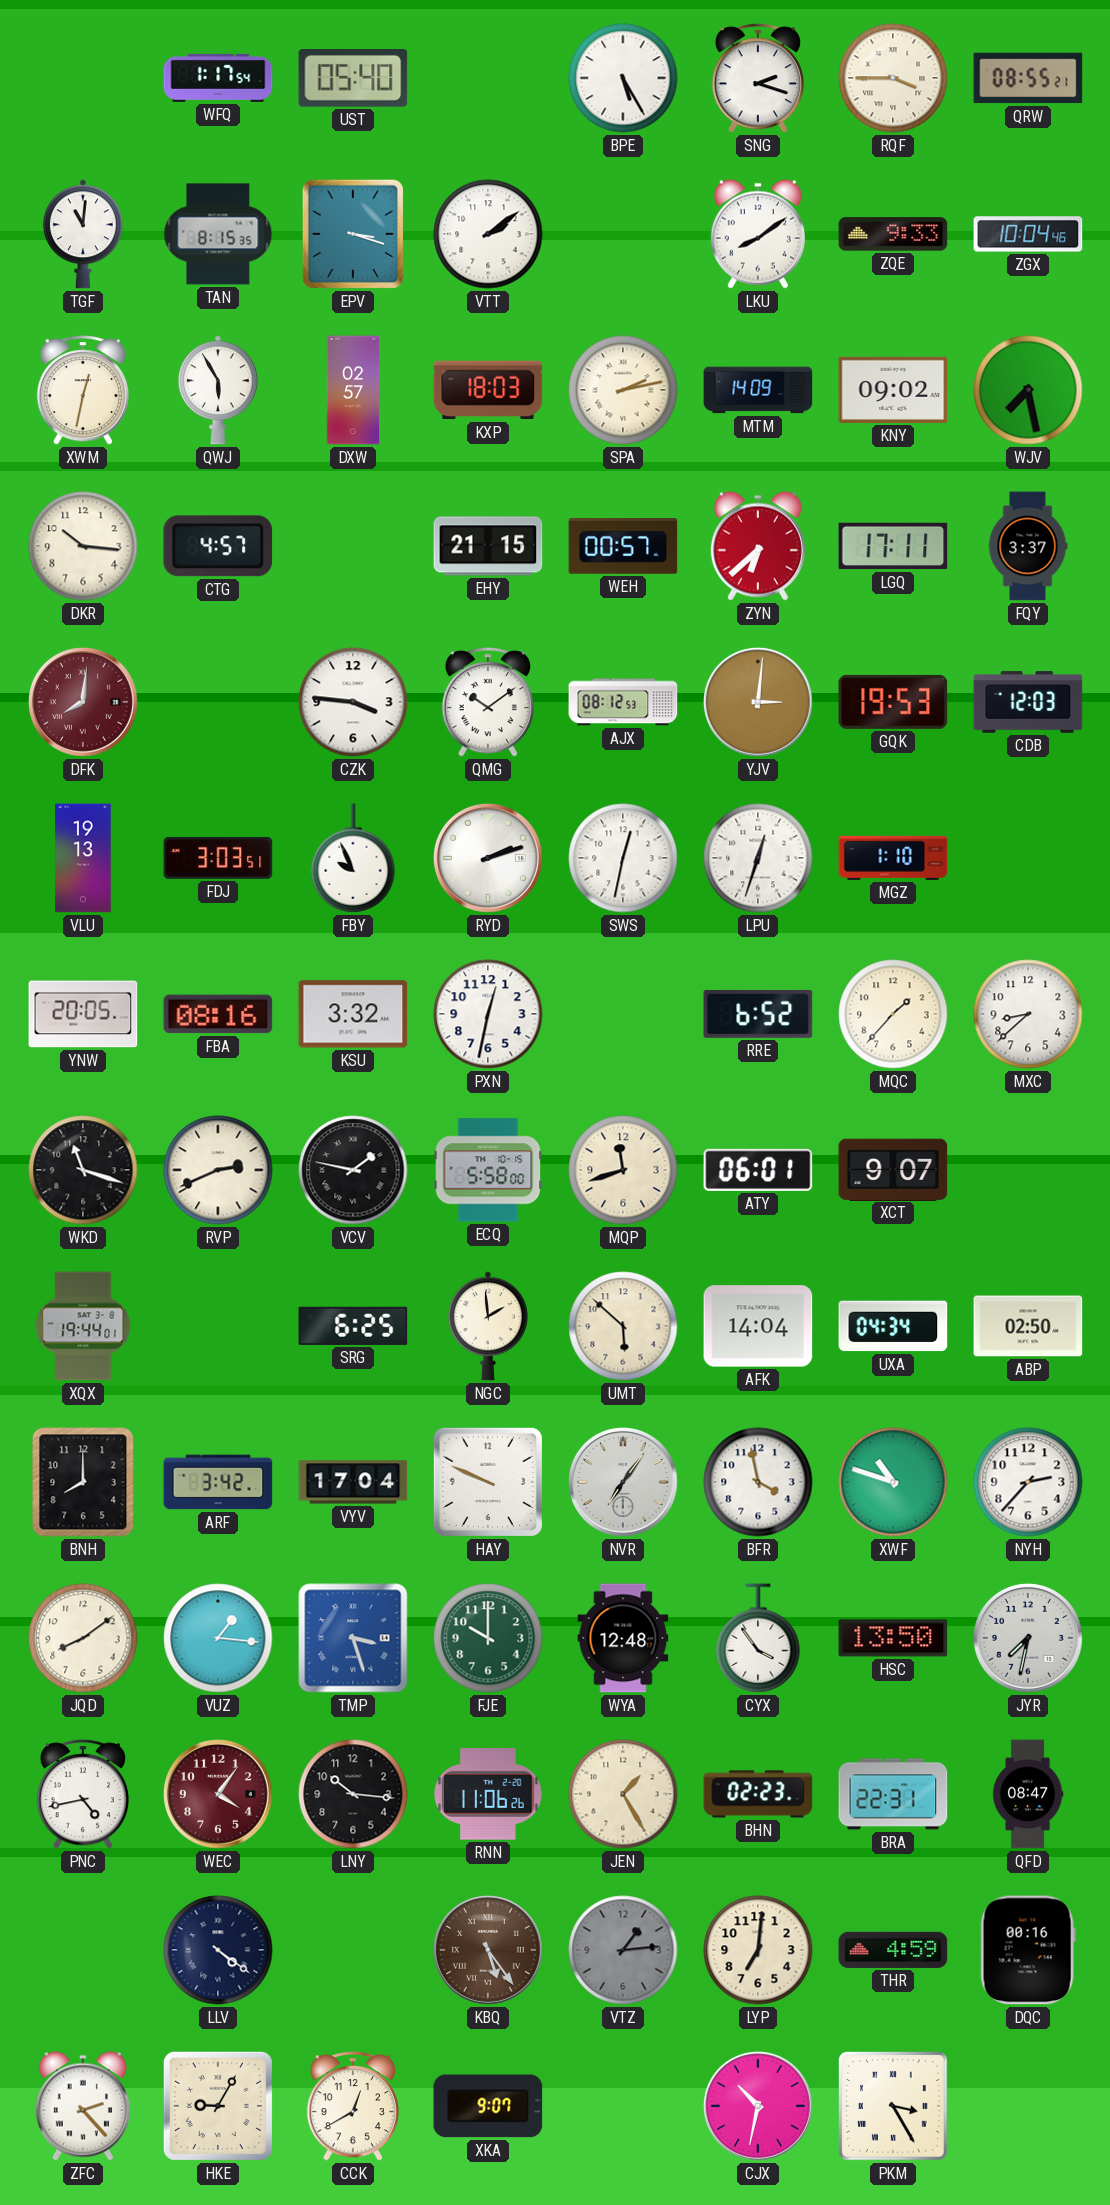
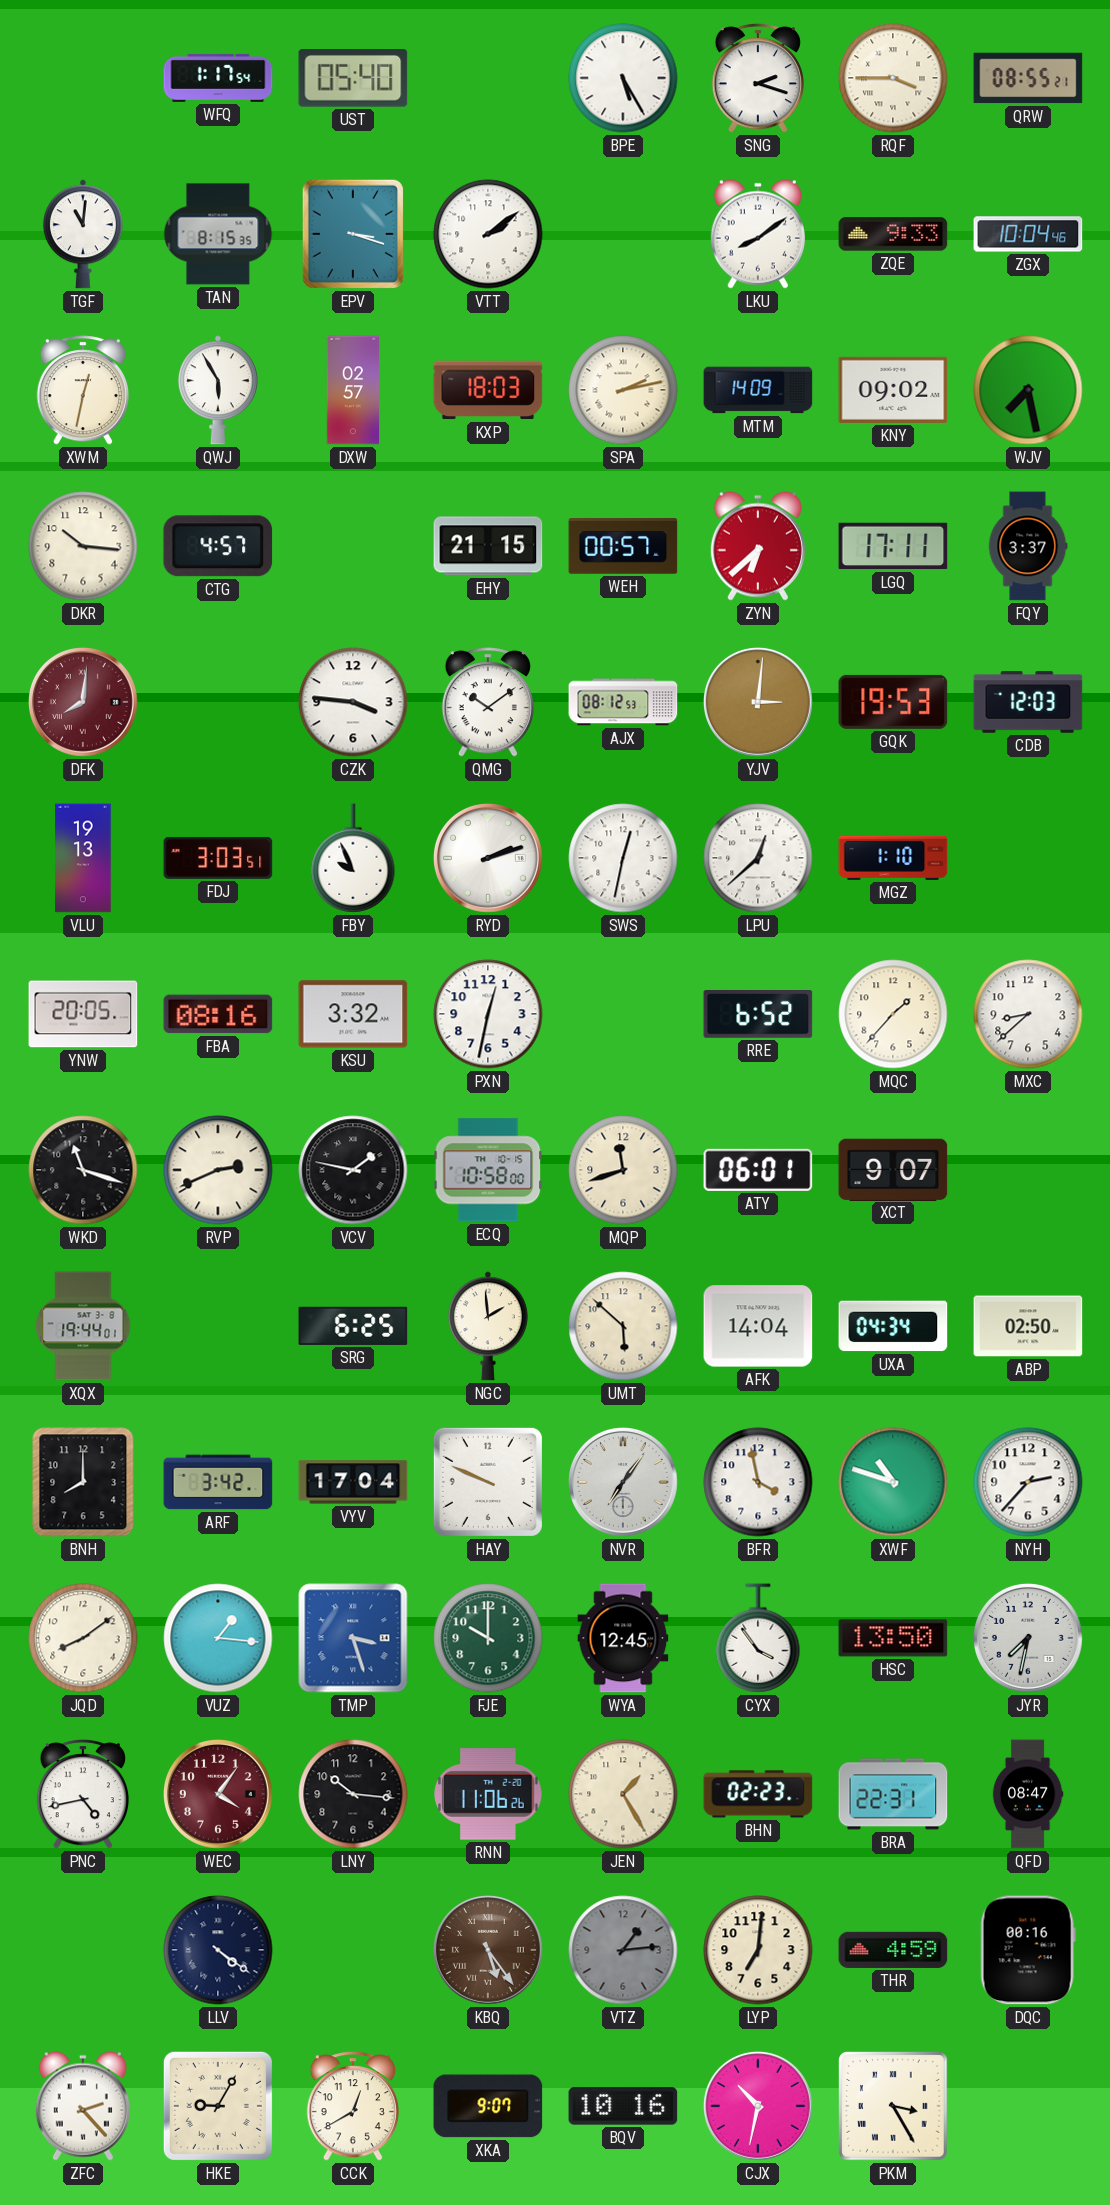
LPU: 12:33 -> 12:38
ECQ: 5:58 -> 10:58
WYA: 12:48 -> 12:45
BQV: none -> 10:16
